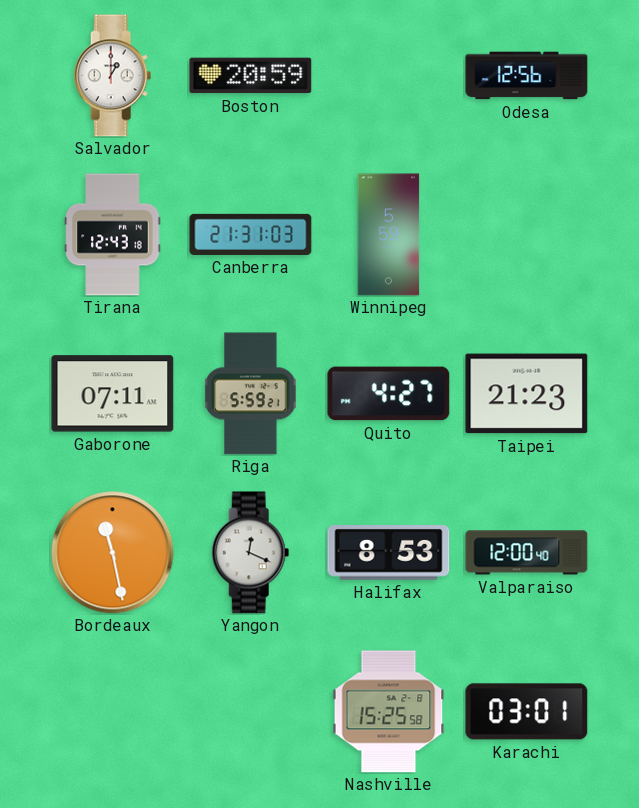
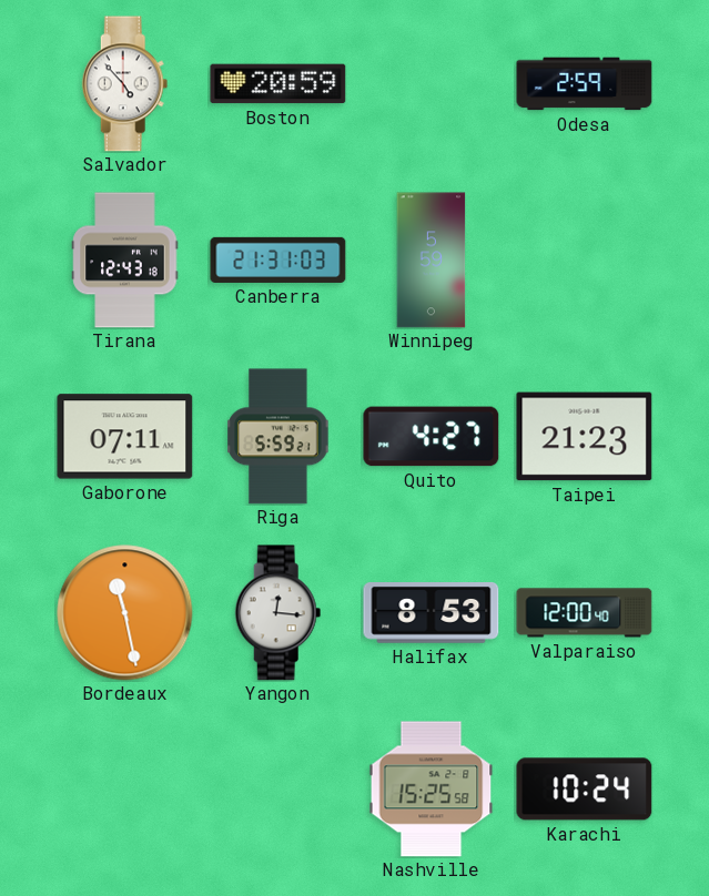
Salvador: 1:00 -> 4:53
Odesa: 12:56 -> 2:59
Yangon: 12:19 -> 12:16
Karachi: 03:01 -> 10:24
